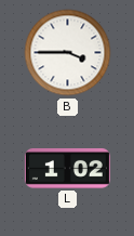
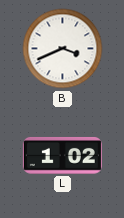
B: 3:45 -> 3:41
